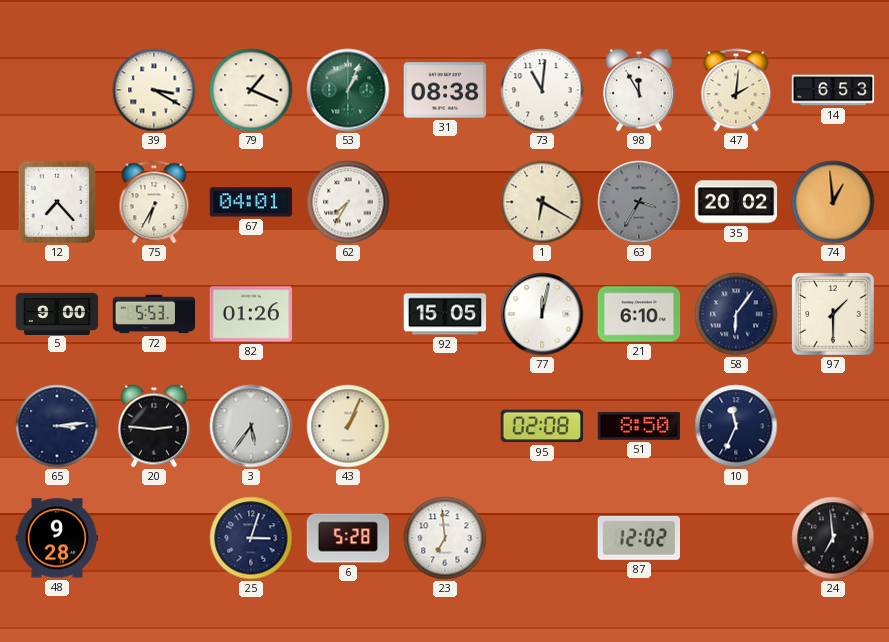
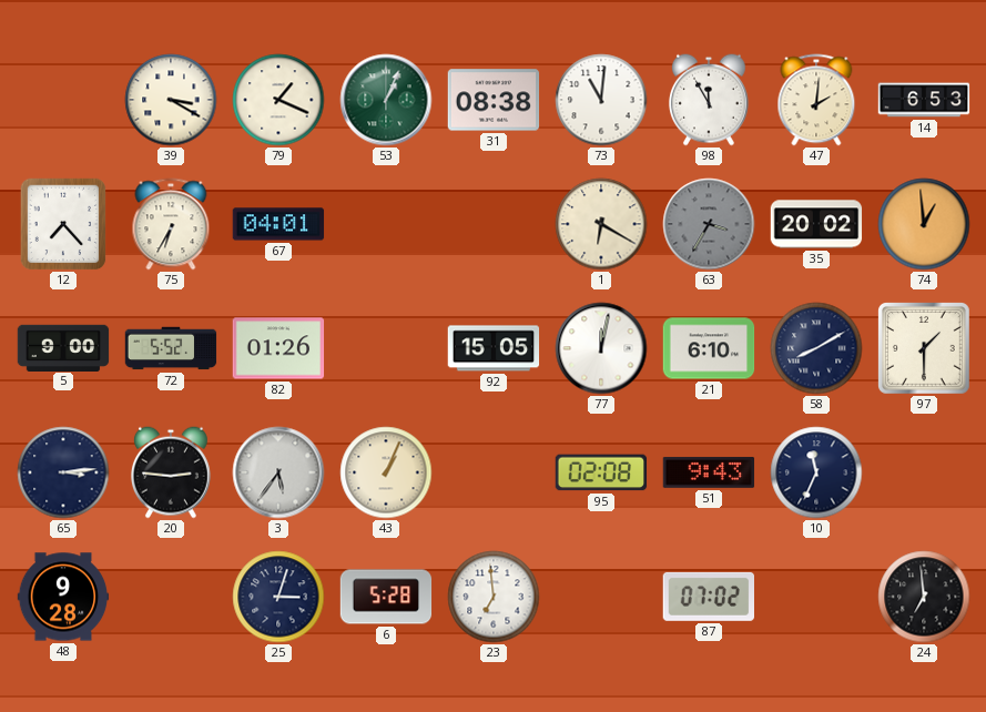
62: 7:35 -> none
72: 5:53 -> 5:52
58: 6:06 -> 8:10
51: 8:50 -> 9:43
87: 12:02 -> 07:02
